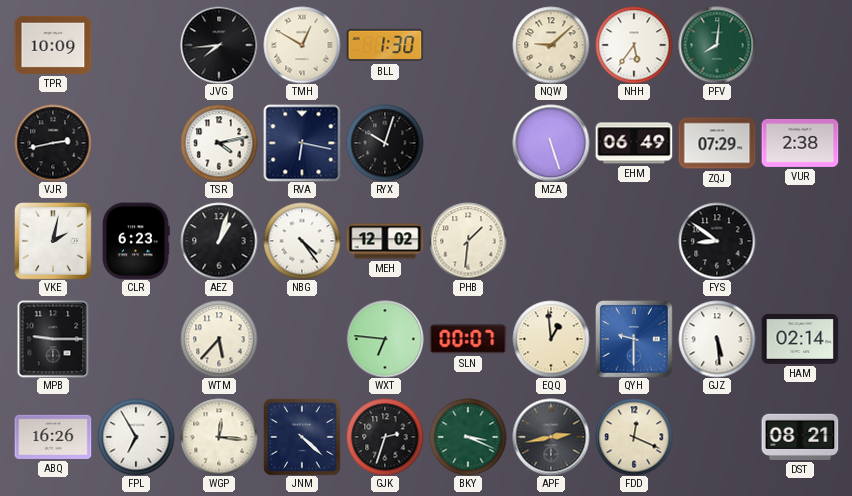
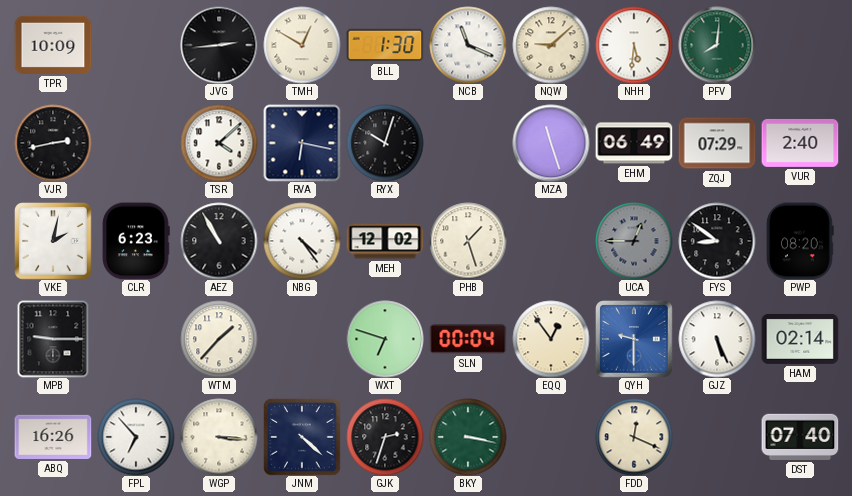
JVG: 7:44 -> 2:44
NCB: none -> 11:19
NHH: 5:36 -> 5:31
TSR: 4:13 -> 4:08
MZA: 5:27 -> 11:27
VUR: 2:38 -> 2:40
AEZ: 1:03 -> 10:55
PHB: 1:31 -> 1:27
UCA: none -> 12:45
PWP: none -> 08:20
WTM: 5:37 -> 1:37
WXT: 6:46 -> 6:48
SLN: 00:07 -> 00:04
EQQ: 12:59 -> 12:54
GJZ: 5:29 -> 5:26
FPL: 6:55 -> 6:53
WGP: 12:16 -> 3:16
BKY: 3:19 -> 3:17
APF: 2:43 -> none
DST: 08:21 -> 07:40
